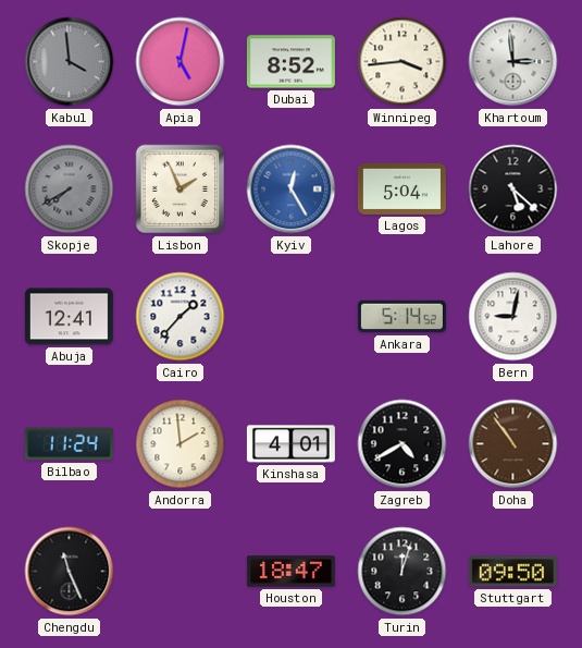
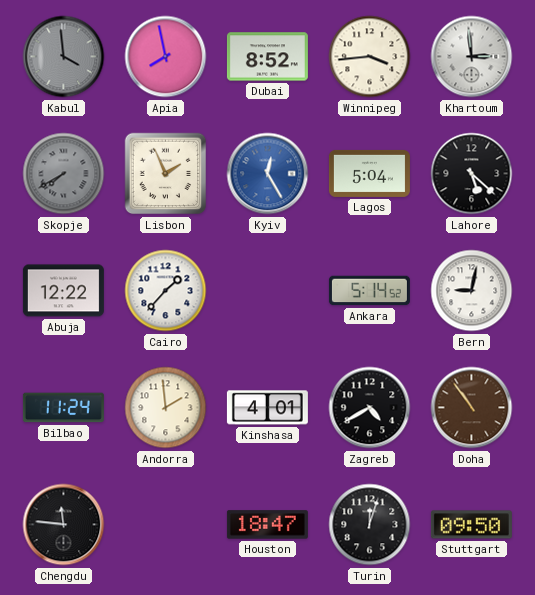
Apia: 5:02 -> 7:58
Abuja: 12:41 -> 12:22
Chengdu: 11:26 -> 11:46
